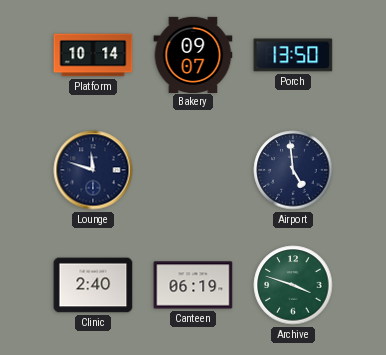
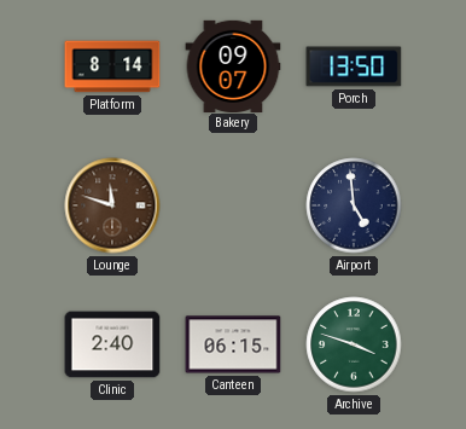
Platform: 10:14 -> 8:14
Lounge dial: navy -> brown
Canteen: 06:19 -> 06:15
